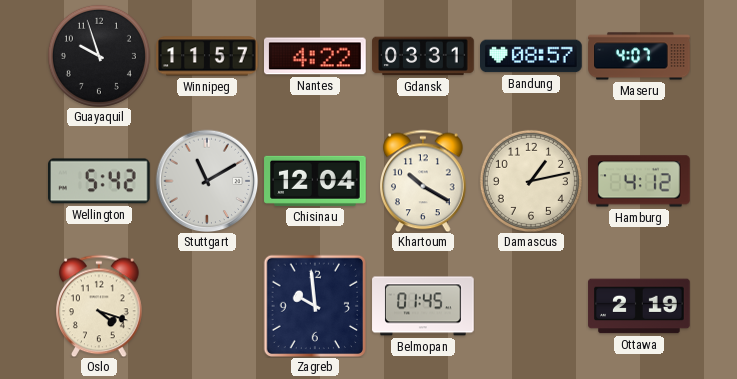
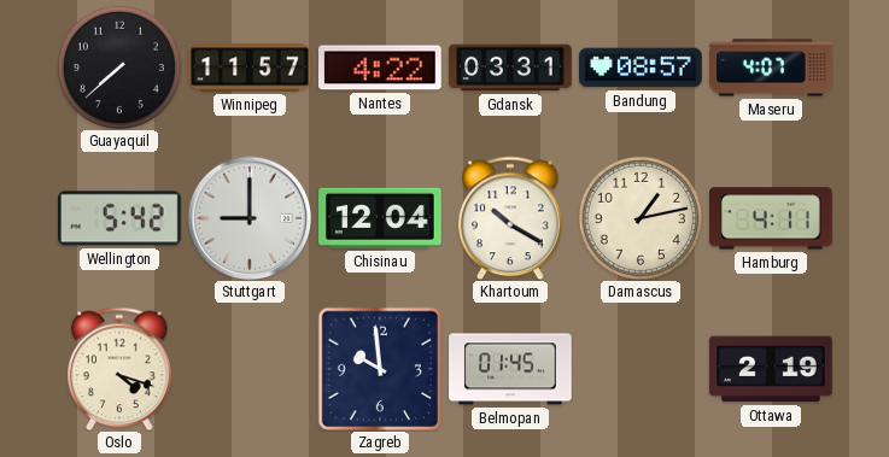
Guayaquil: 9:57 -> 7:38
Stuttgart: 11:10 -> 9:00
Hamburg: 4:12 -> 4:11
